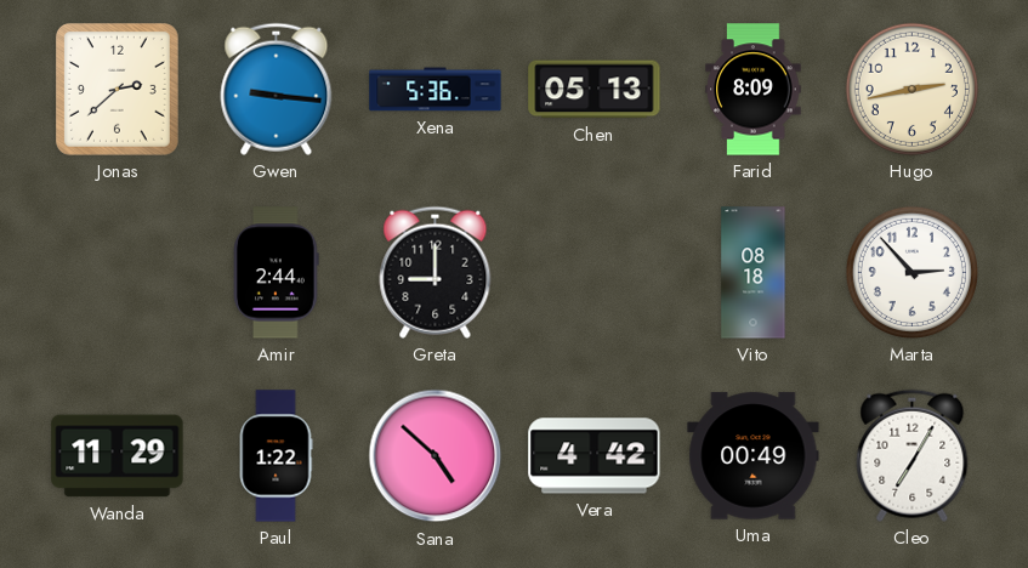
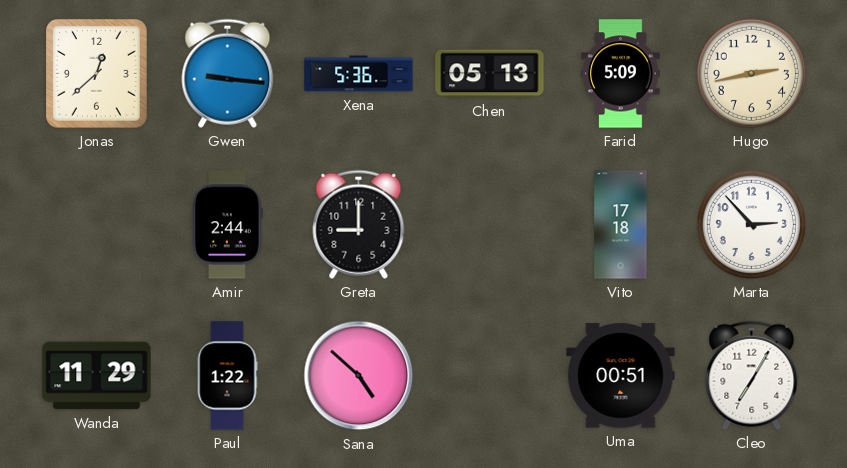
Jonas: 2:38 -> 12:38
Farid: 8:09 -> 5:09
Vito: 08:18 -> 17:18
Vera: 4:42 -> none
Uma: 00:49 -> 00:51
